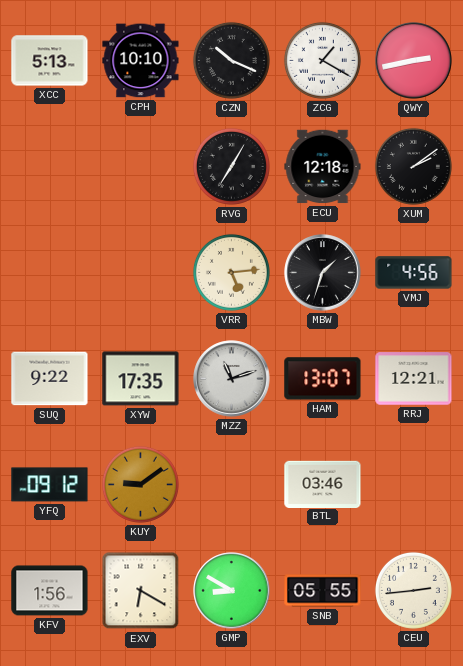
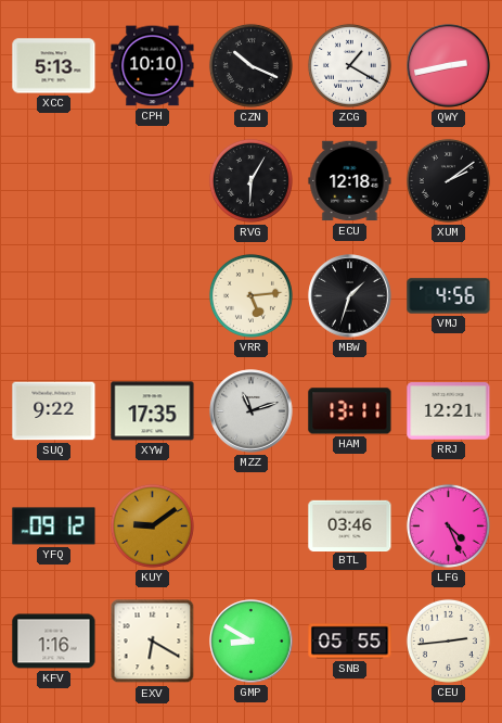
RVG: 7:05 -> 6:05
HAM: 13:07 -> 13:11
LFG: none -> 4:26
KFV: 1:56 -> 1:16
